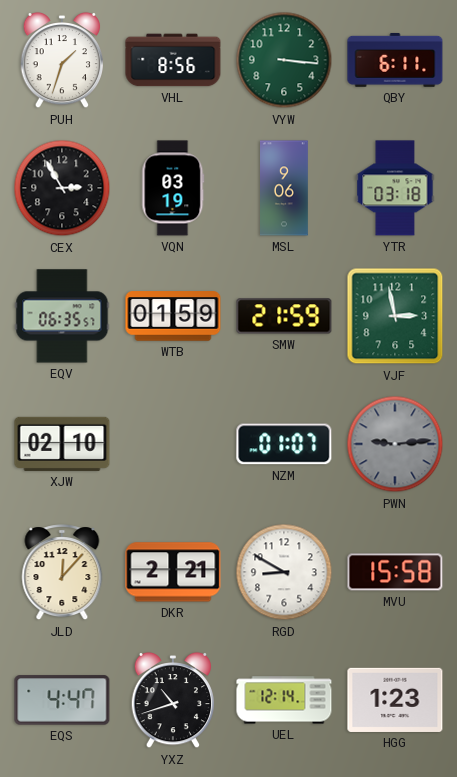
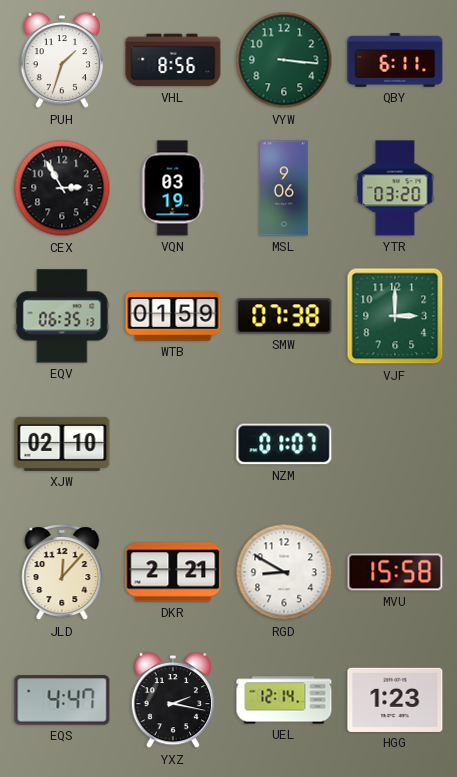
YTR: 03:18 -> 03:20
EQV: 06:35:57 -> 06:35:13
SMW: 21:59 -> 07:38
VJF: 2:58 -> 3:00
PWN: 9:14 -> none
YXZ: 10:42 -> 2:17
